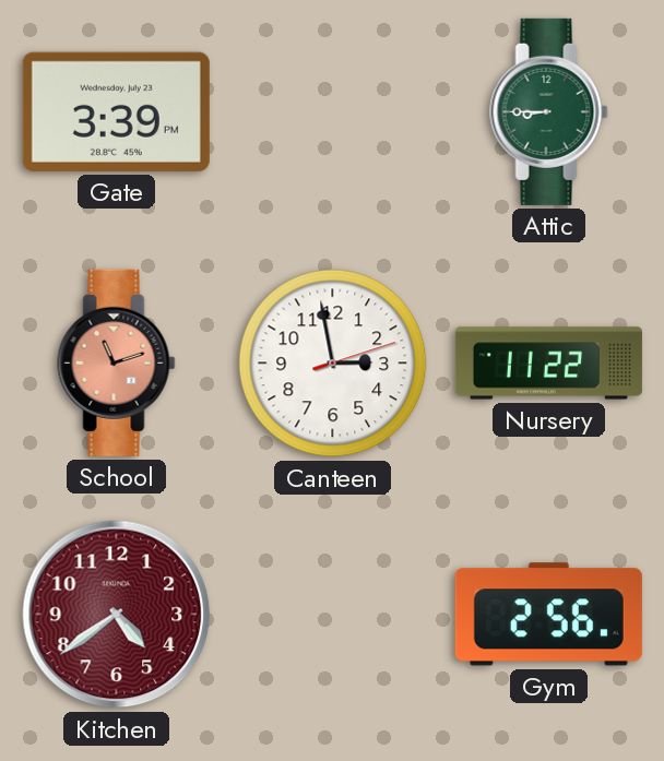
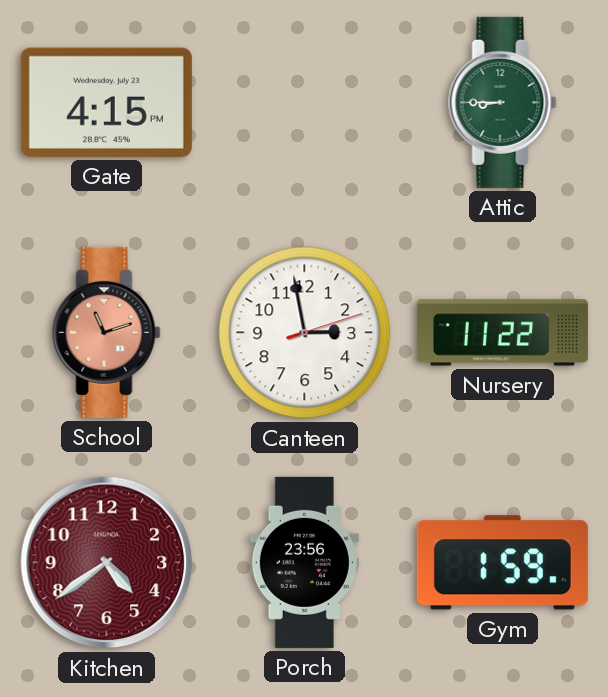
Gate: 3:39 -> 4:15
Porch: none -> 23:56
Gym: 2:56 -> 1:59
